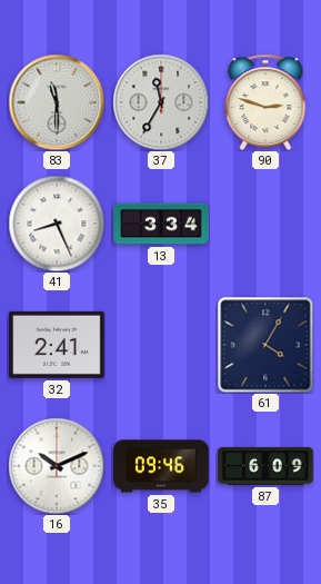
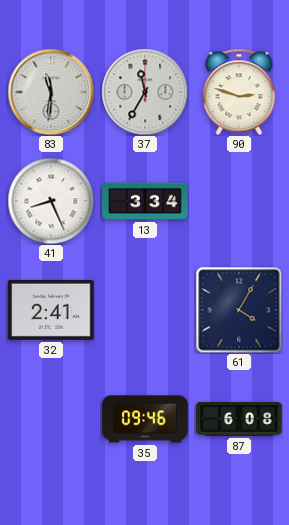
83: 11:30 -> 11:31
16: 10:11 -> none
87: 6:09 -> 6:08
